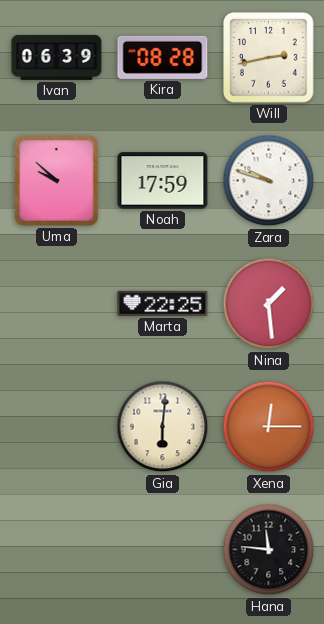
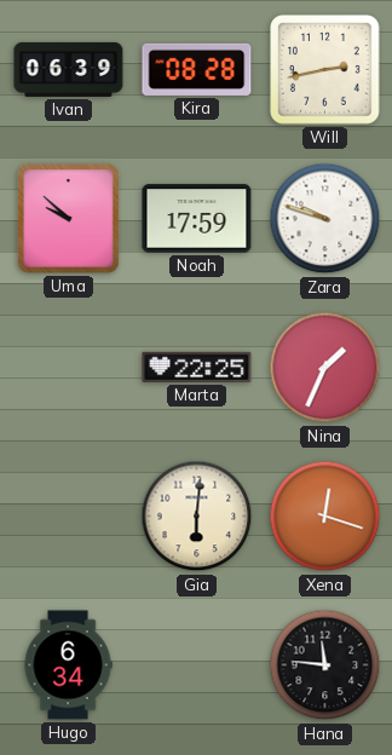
Nina: 1:29 -> 1:34
Xena: 12:15 -> 12:18
Hugo: none -> 6:34
